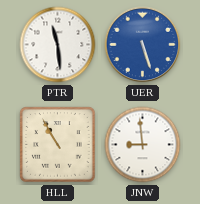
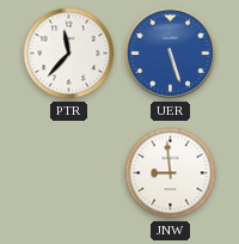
PTR: 11:29 -> 11:37
HLL: 10:55 -> none
